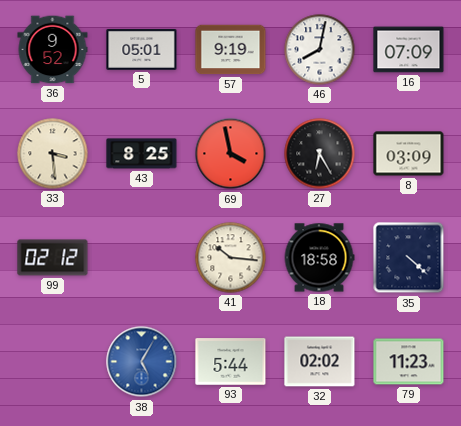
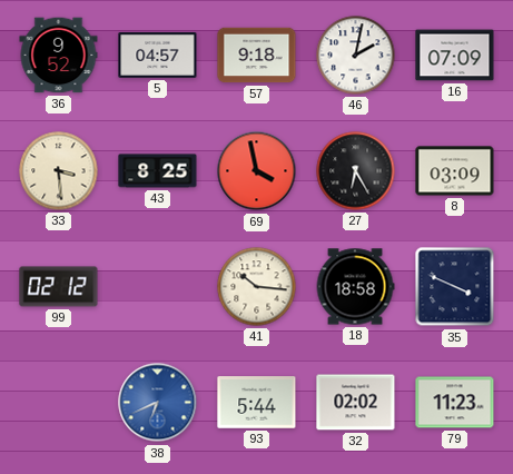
5: 05:01 -> 04:57
57: 9:19 -> 9:18
46: 8:02 -> 2:02
35: 4:22 -> 3:49
38: 5:05 -> 6:41
